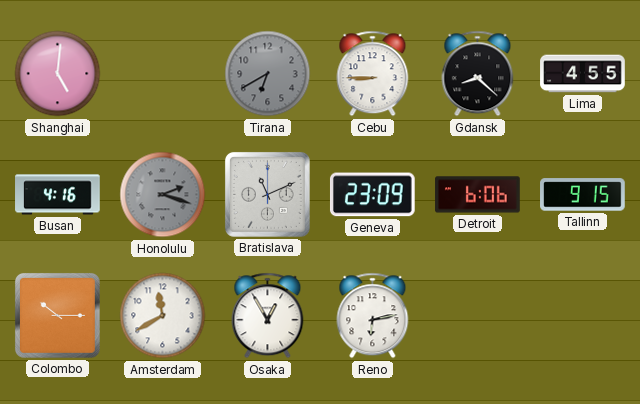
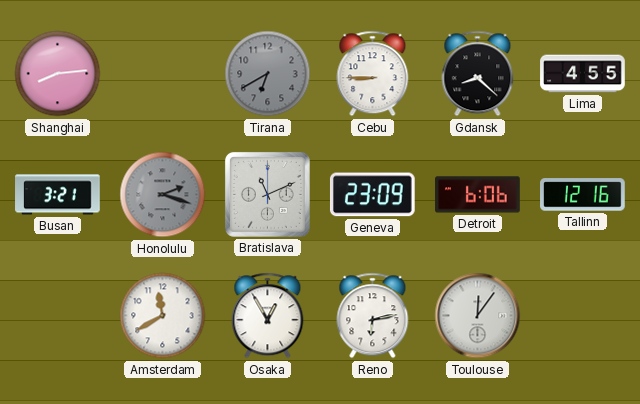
Shanghai: 5:01 -> 8:14
Busan: 4:16 -> 3:21
Tallinn: 9:15 -> 12:16
Colombo: 10:15 -> none
Toulouse: none -> 12:06
